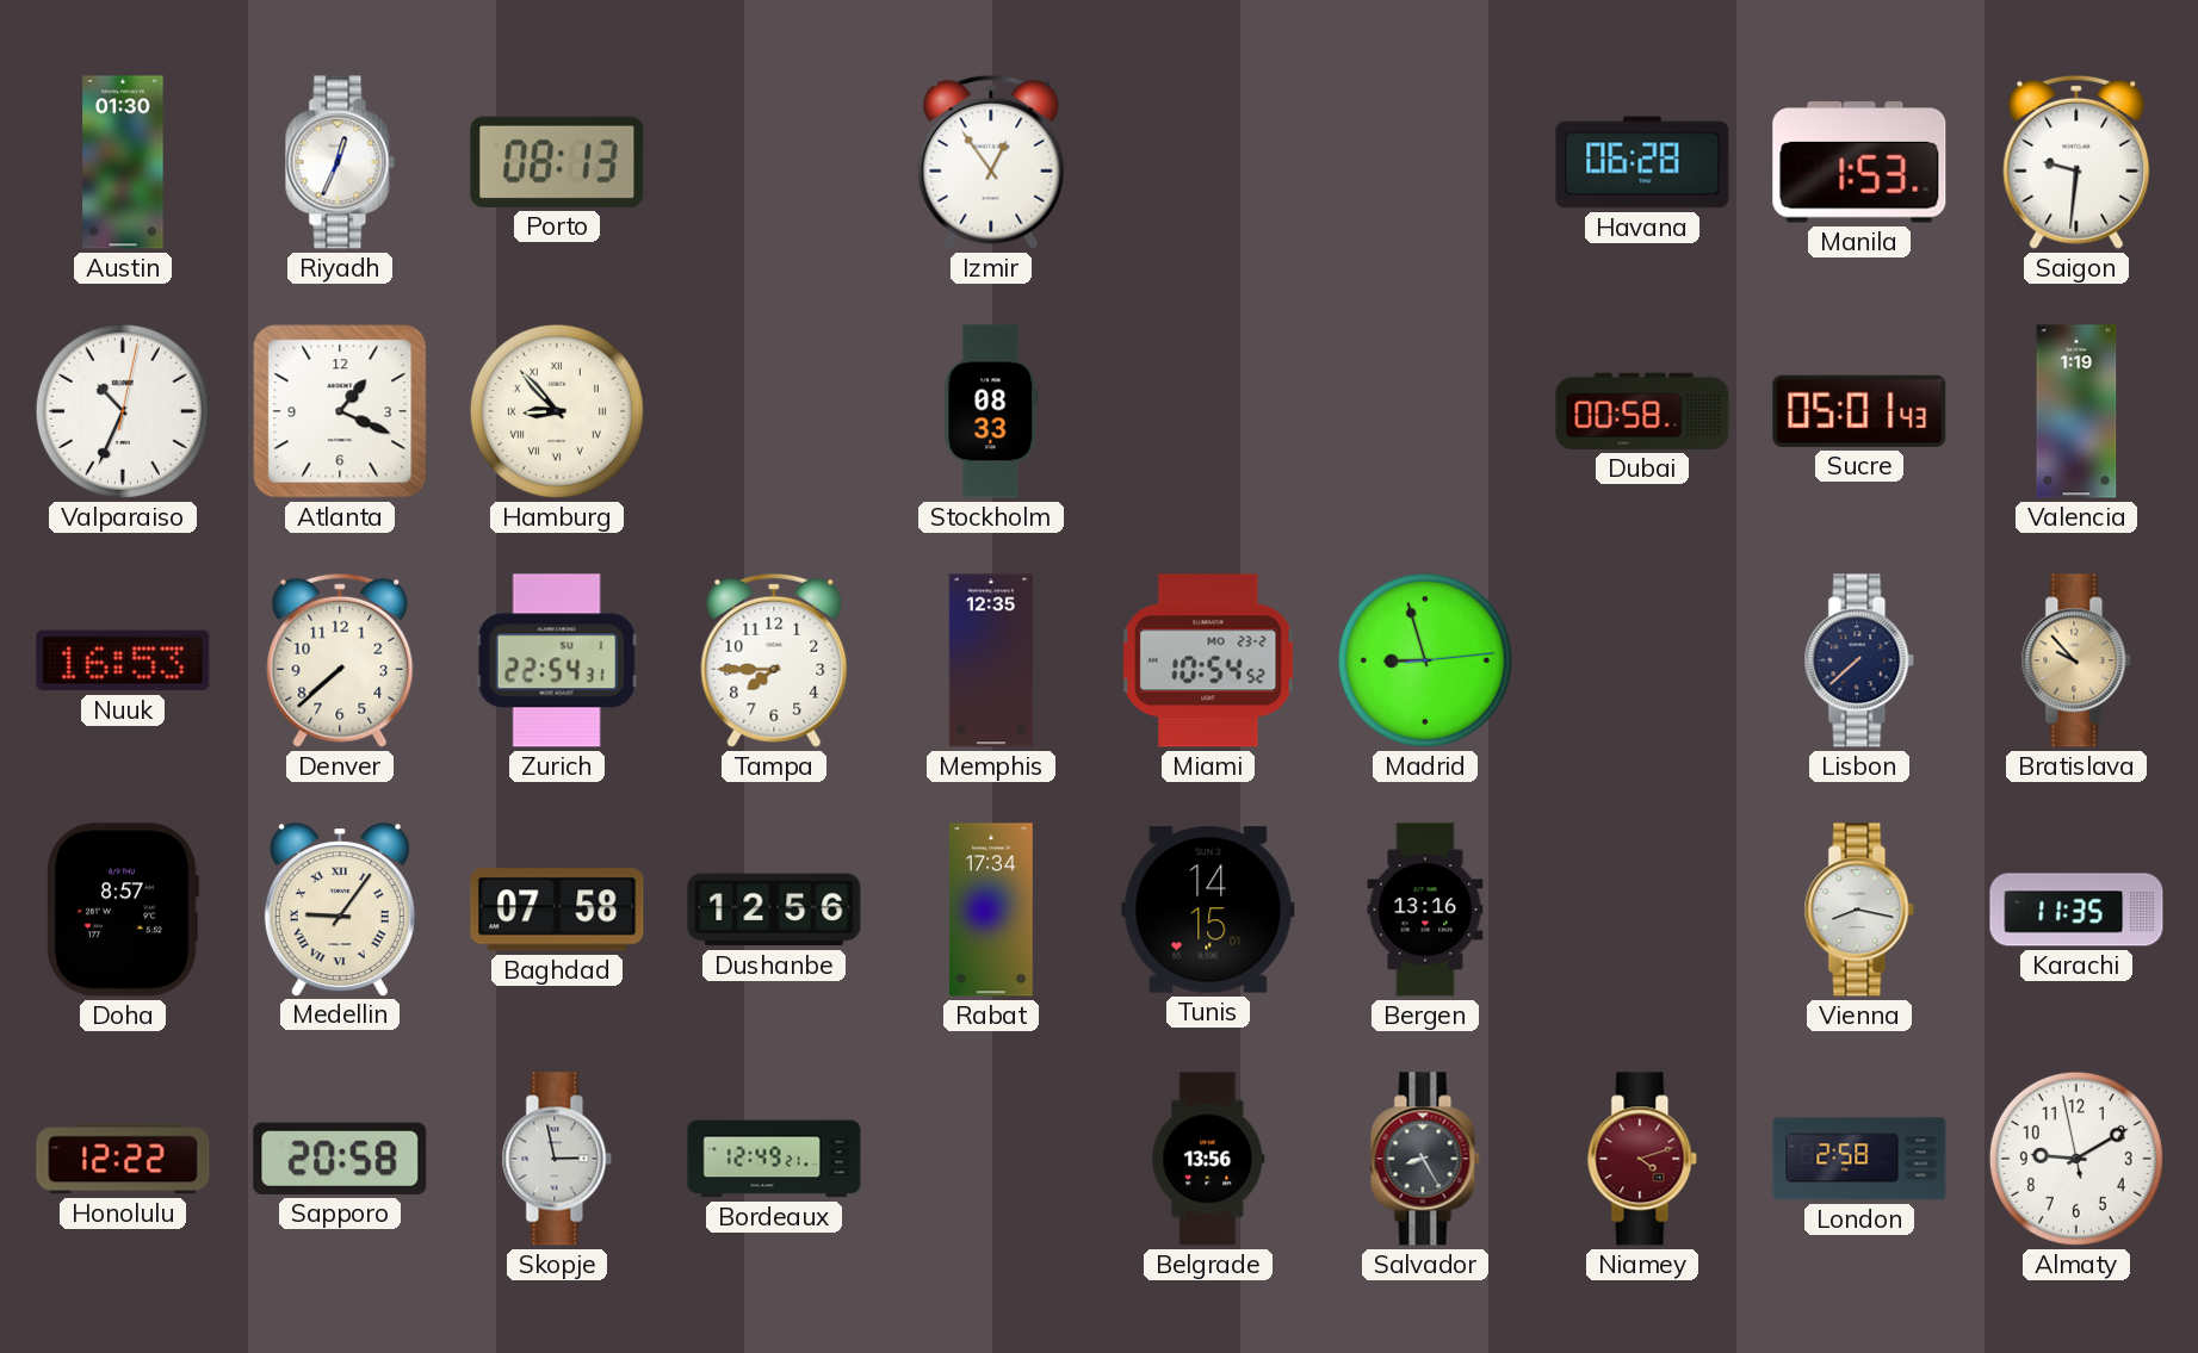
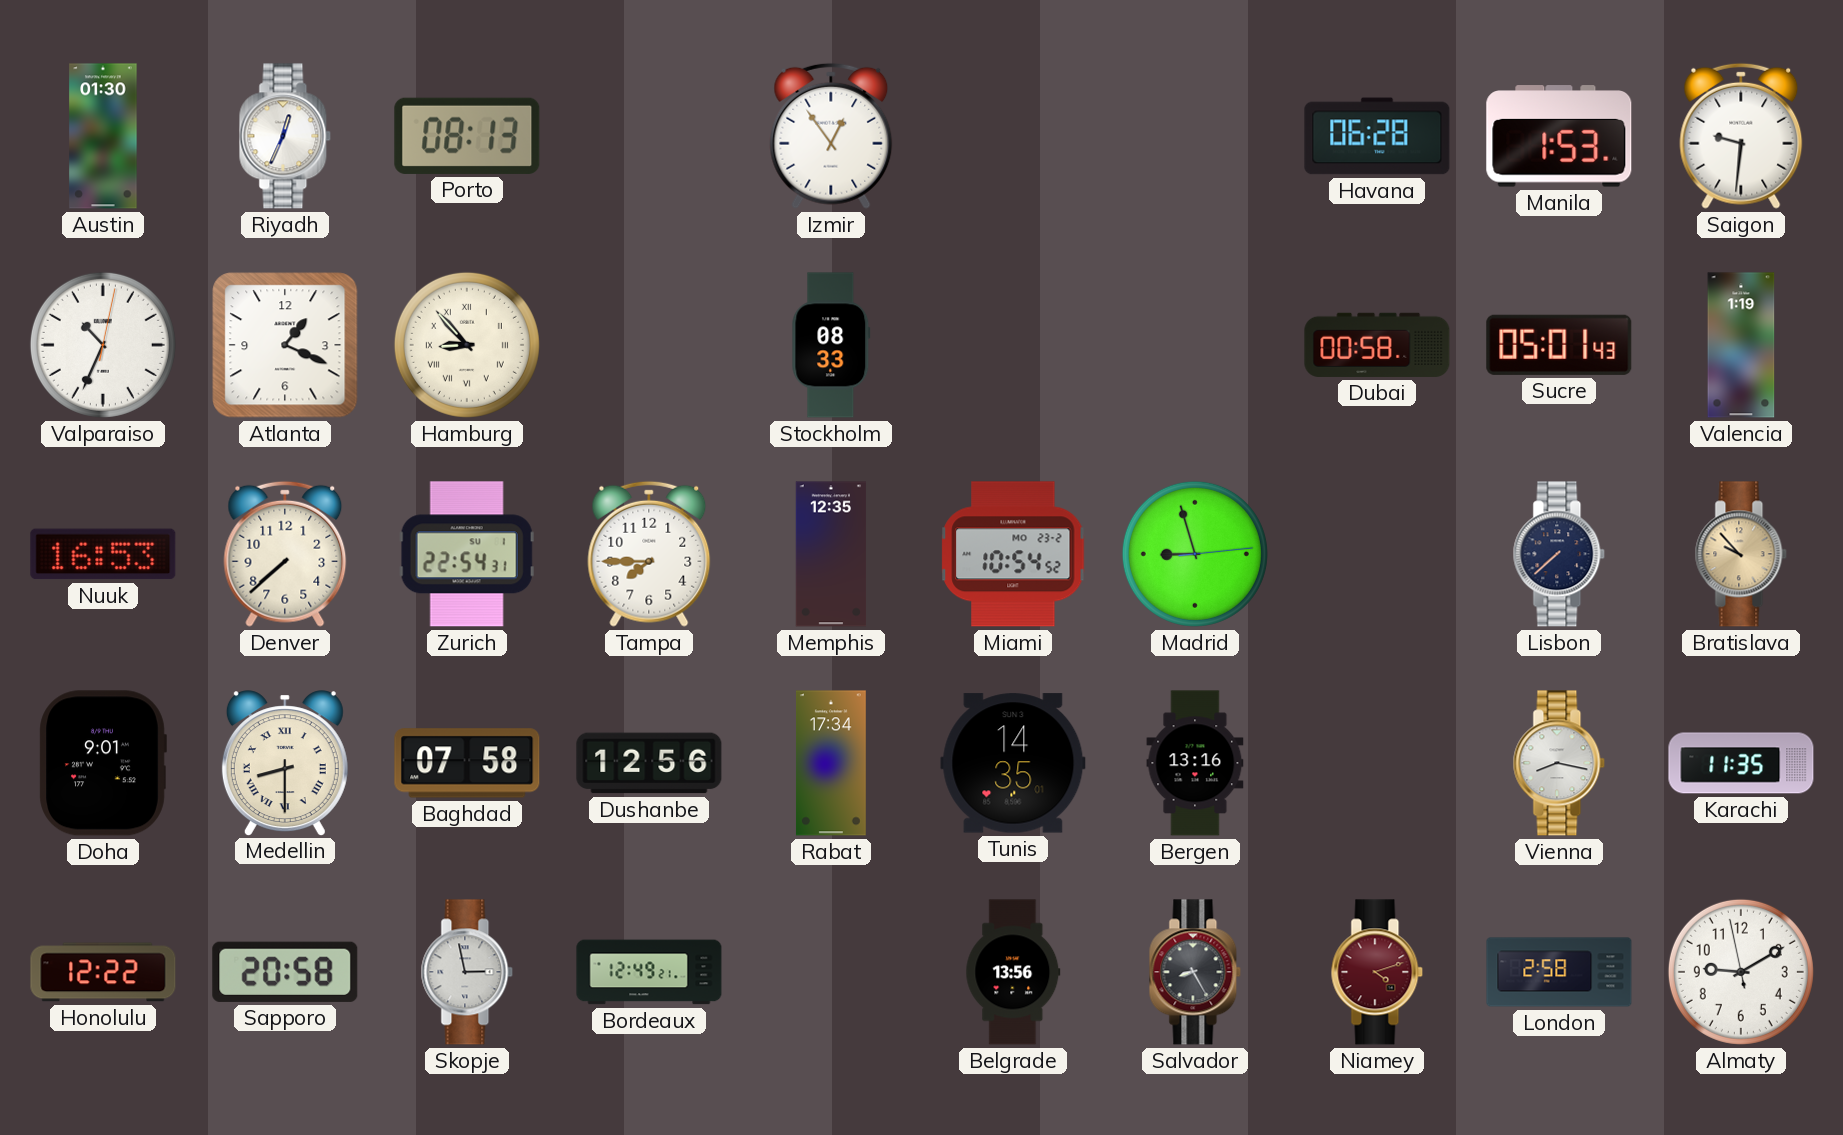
Doha: 8:57 -> 9:01
Medellin: 9:06 -> 8:30
Tunis: 14:15 -> 14:35
